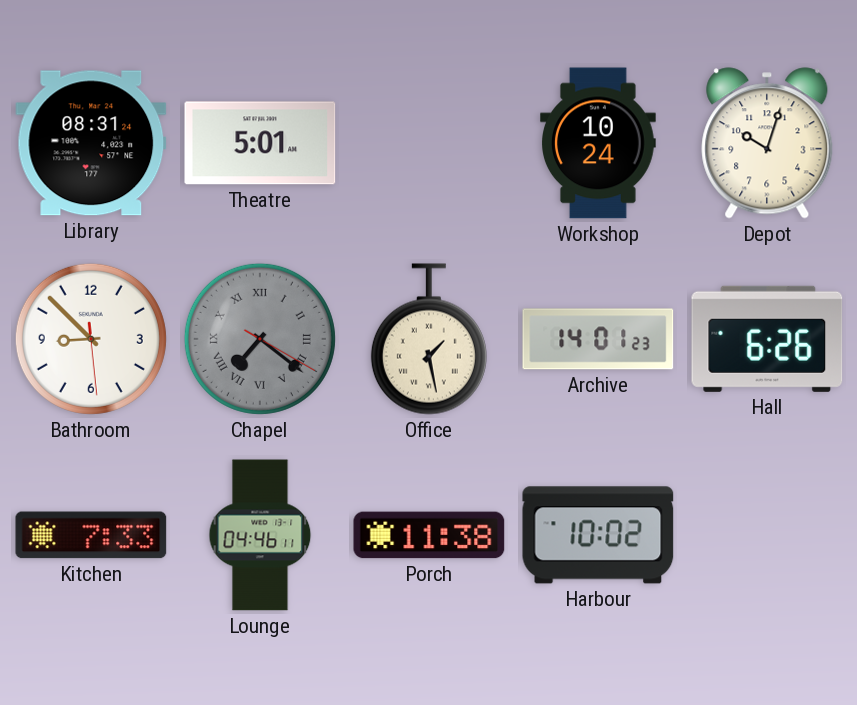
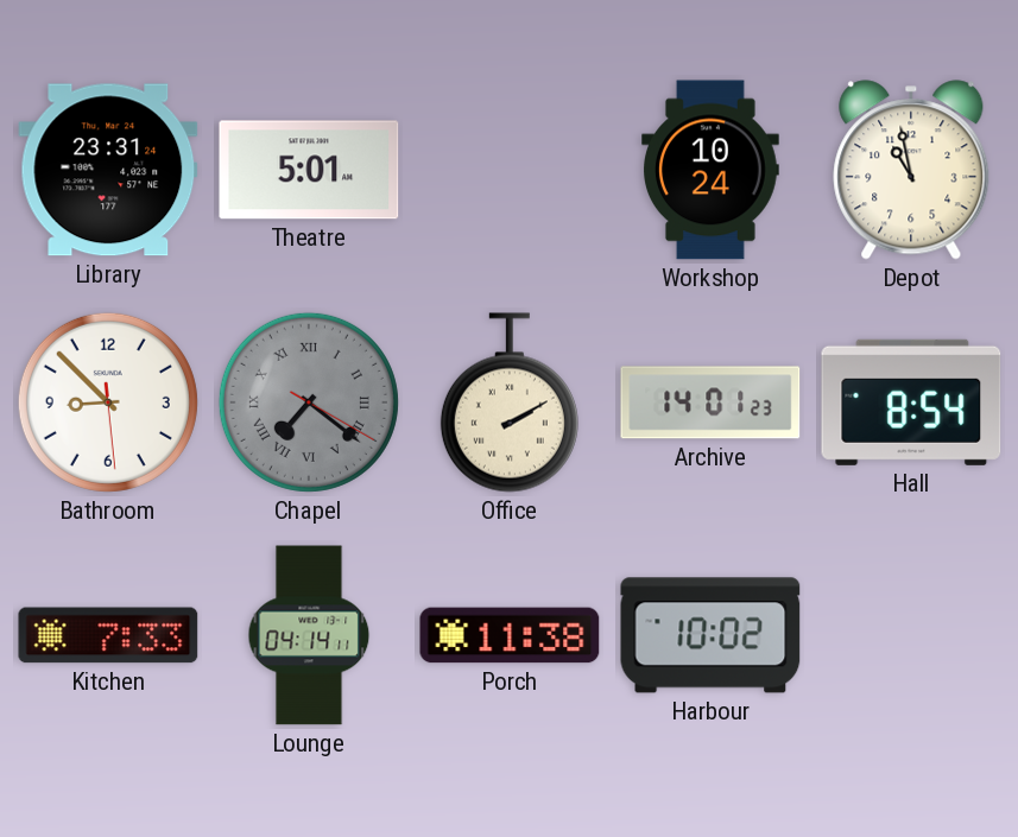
Library: 08:31 -> 23:31
Depot: 10:03 -> 10:58
Office: 1:28 -> 2:10
Hall: 6:26 -> 8:54
Lounge: 04:46 -> 04:14
